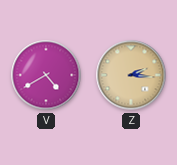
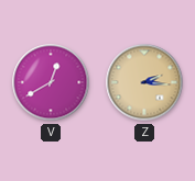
V: 4:40 -> 12:40
